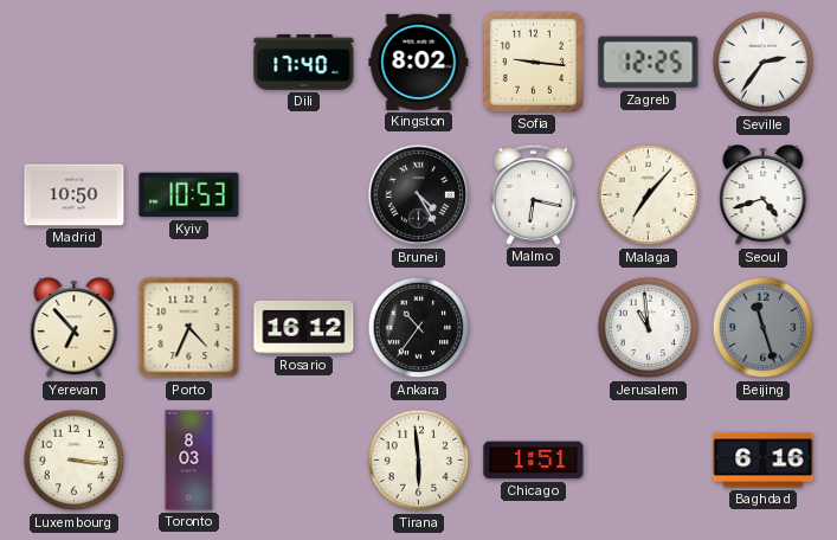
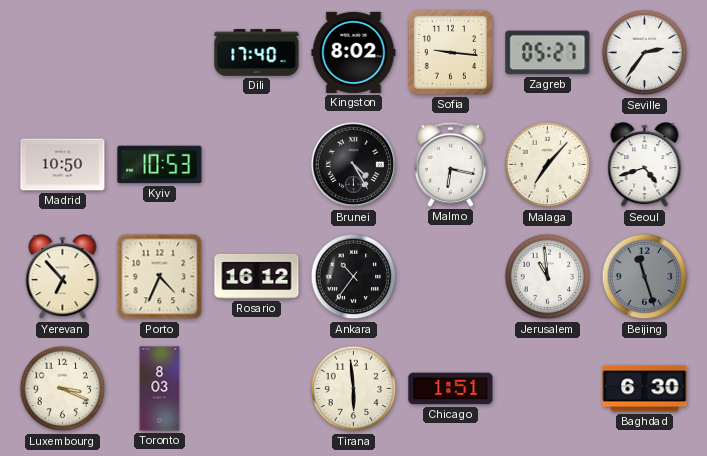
Zagreb: 12:25 -> 05:27
Luxembourg: 3:16 -> 3:19
Baghdad: 6:16 -> 6:30
